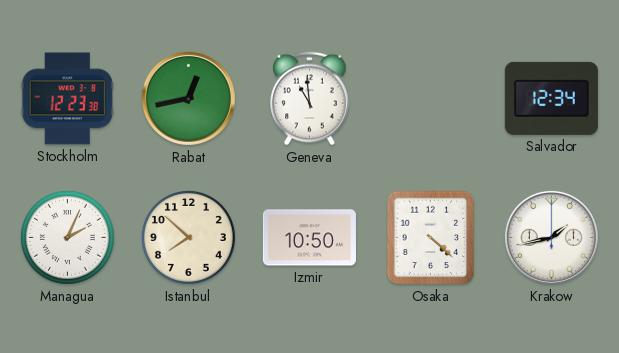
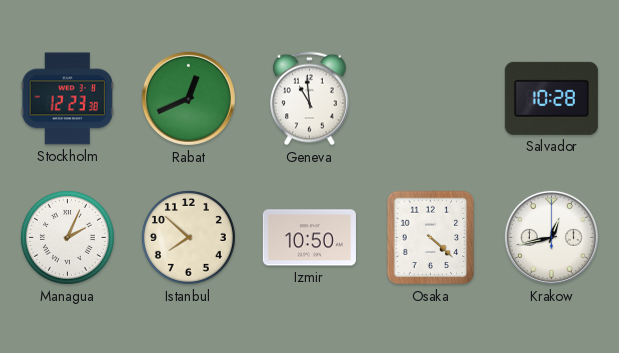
Rabat: 12:43 -> 12:41
Salvador: 12:34 -> 10:28
Krakow: 1:43 -> 12:43
